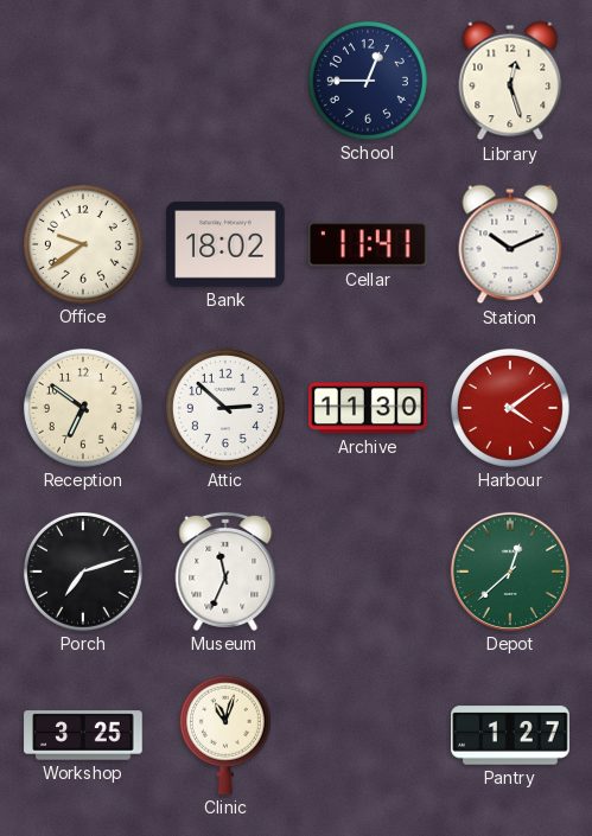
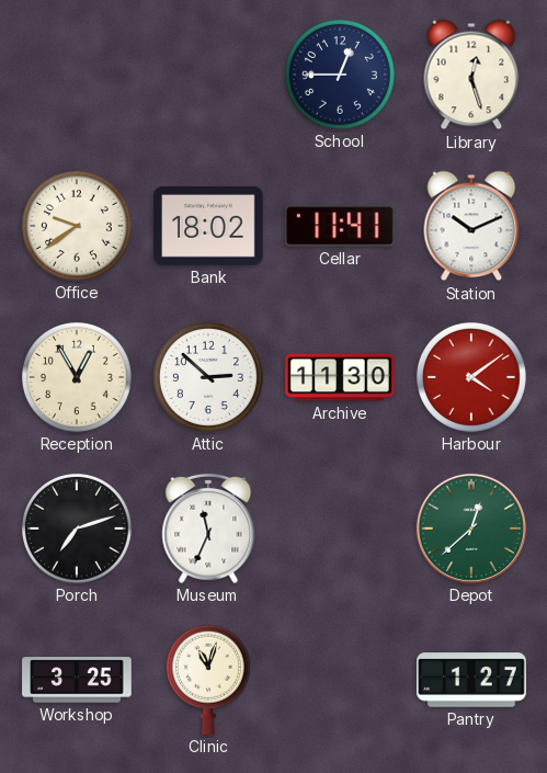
Reception: 6:51 -> 12:55
